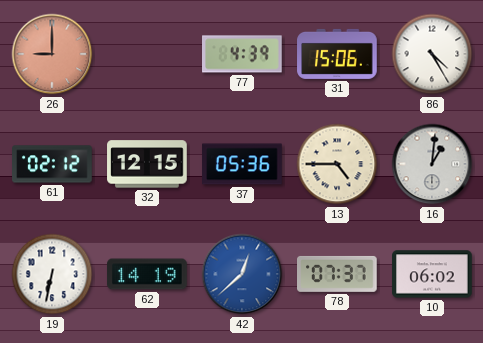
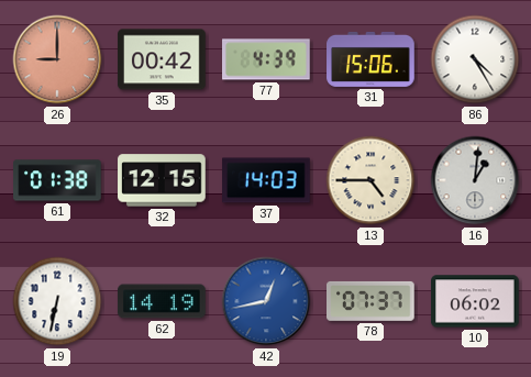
35: none -> 00:42
61: 02:12 -> 01:38
37: 05:36 -> 14:03
42: 12:38 -> 12:43
